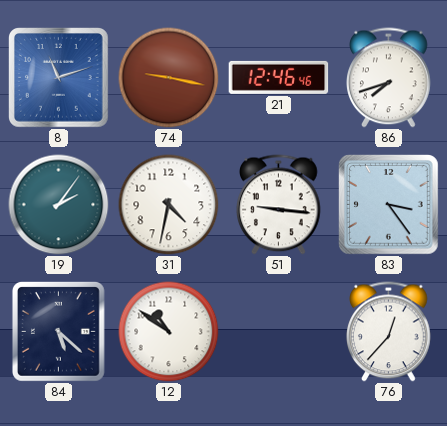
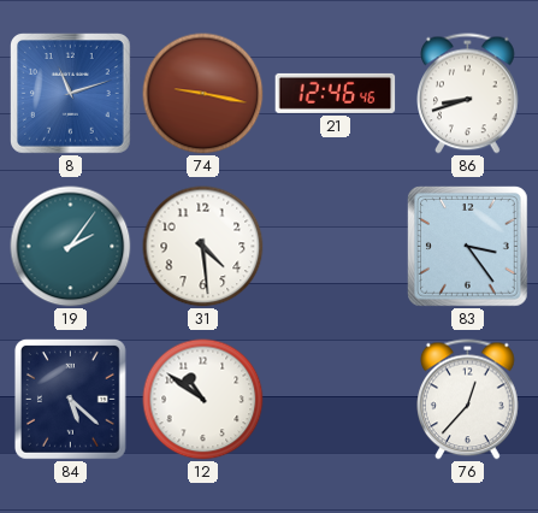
86: 7:42 -> 8:42
31: 4:32 -> 4:29
51: 9:16 -> none
